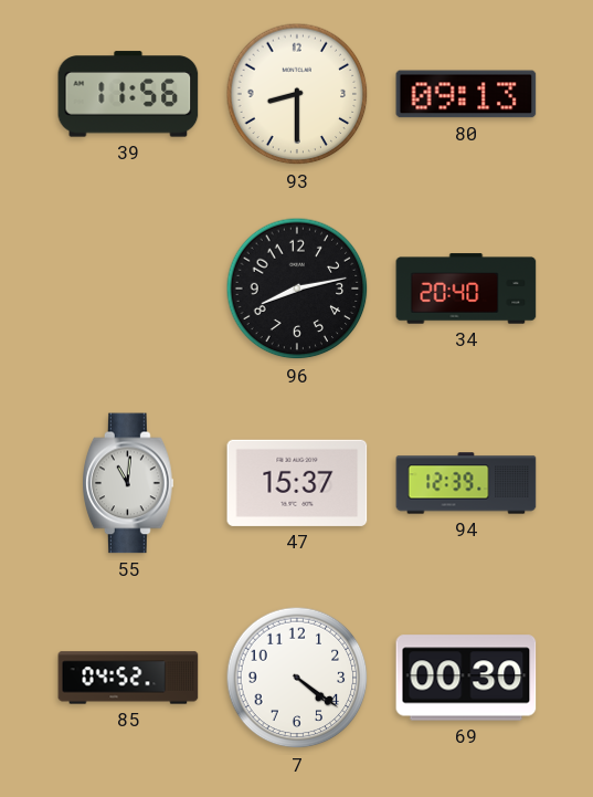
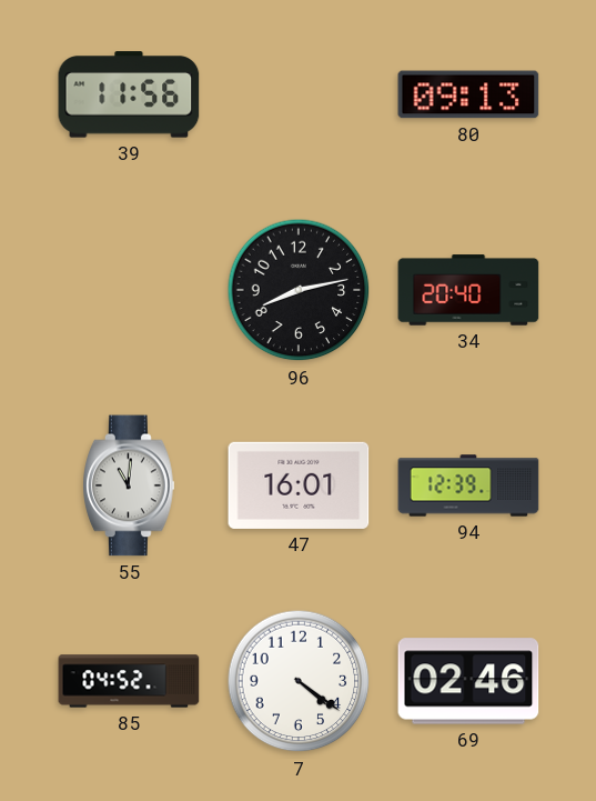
93: 8:30 -> none
47: 15:37 -> 16:01
69: 00:30 -> 02:46
